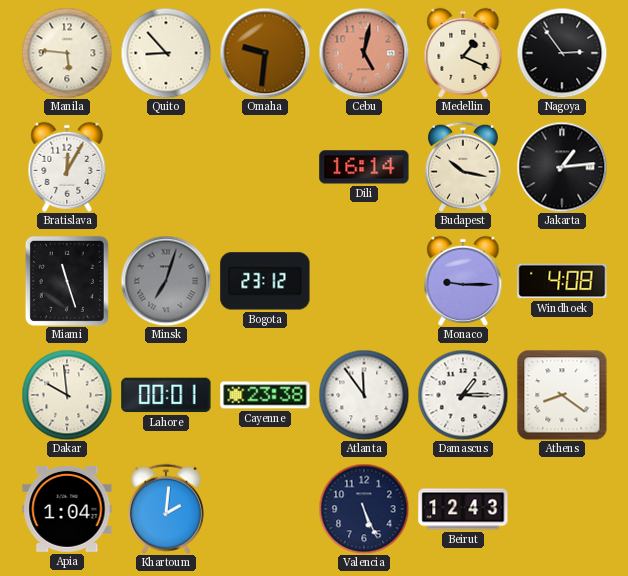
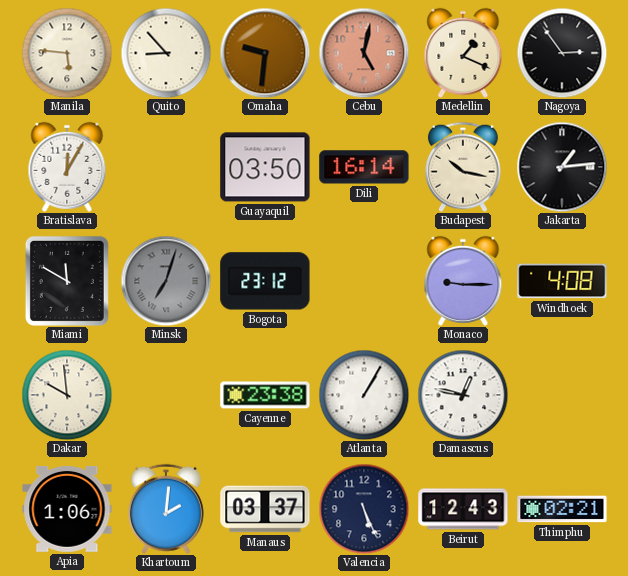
Guayaquil: none -> 03:50
Miami: 11:27 -> 11:50
Lahore: 00:01 -> none
Atlanta: 11:54 -> 1:05
Damascus: 1:15 -> 12:47
Athens: 8:21 -> none
Apia: 1:04 -> 1:06
Manaus: none -> 03:37
Thimphu: none -> 02:21
